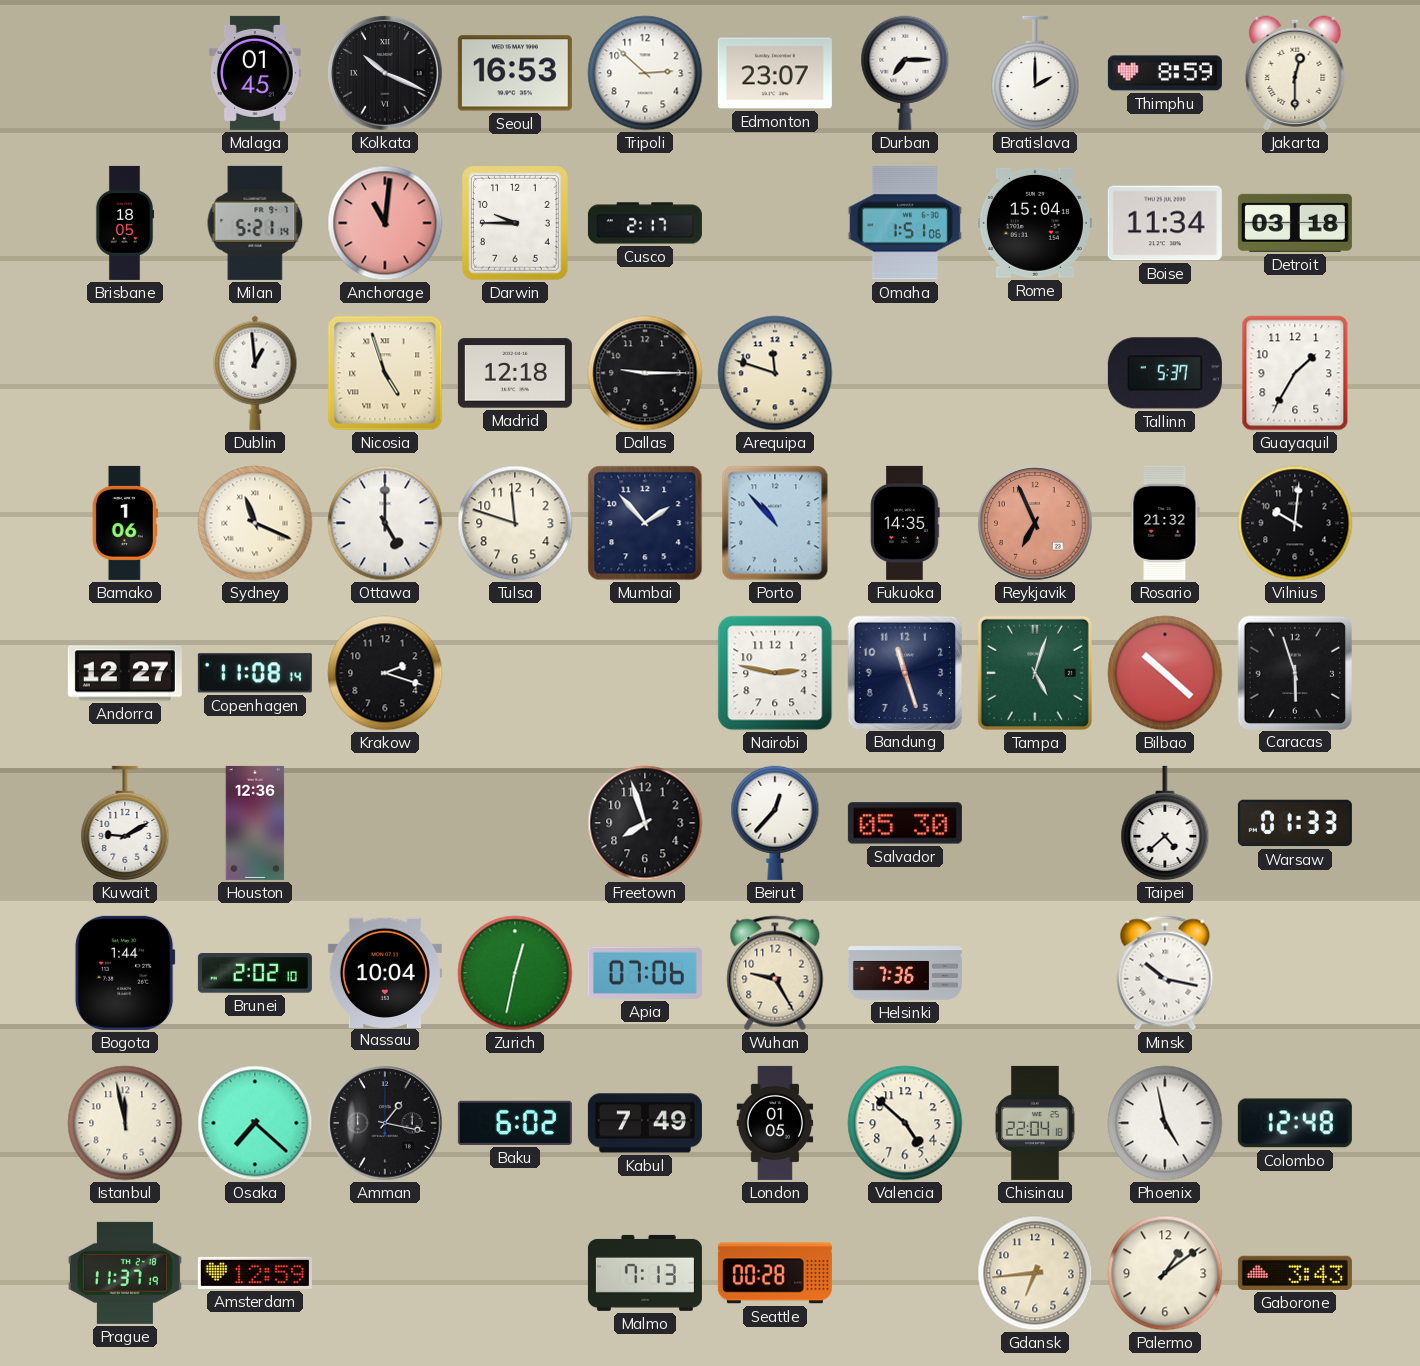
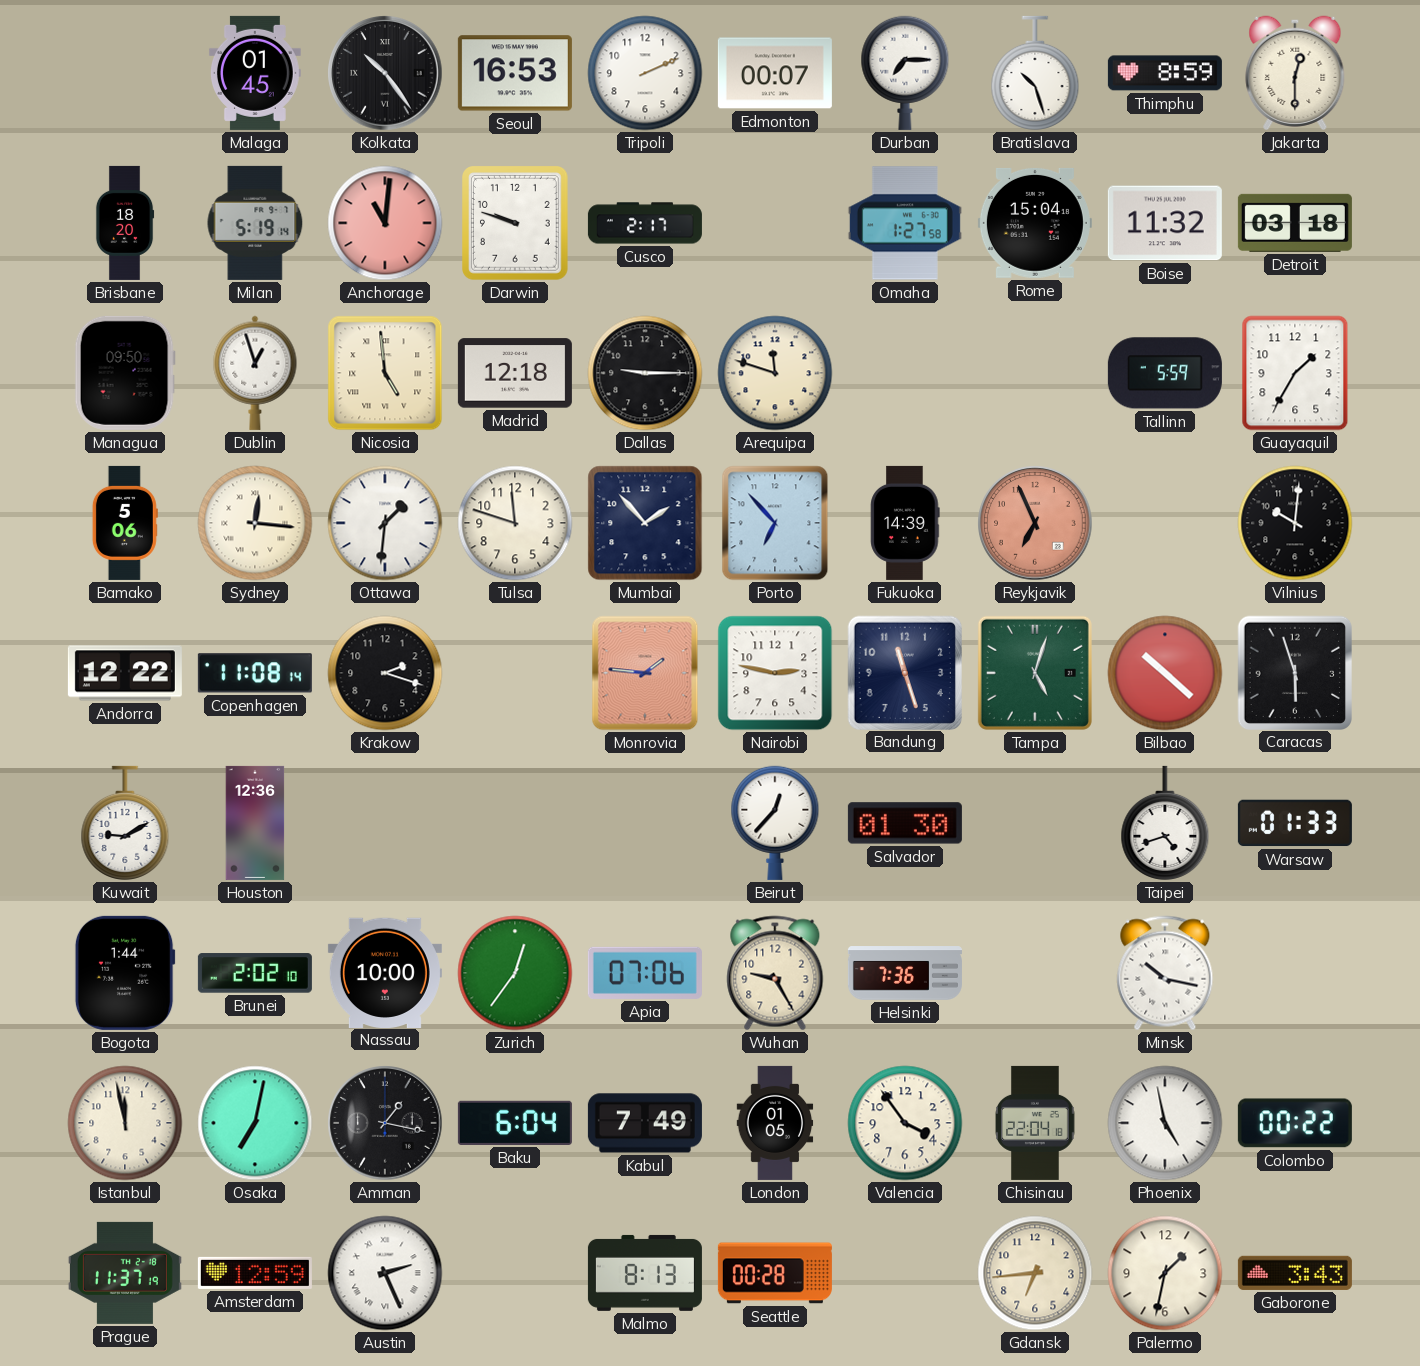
Kolkata: 10:19 -> 10:24
Tripoli: 2:52 -> 2:11
Edmonton: 23:07 -> 00:07
Bratislava: 2:00 -> 10:27
Brisbane: 18:05 -> 18:20
Milan: 5:21 -> 5:19
Darwin: 9:45 -> 9:48
Omaha: 1:51 -> 1:27
Boise: 11:34 -> 11:32
Managua: none -> 09:50
Dublin: 12:59 -> 12:57
Nicosia: 4:57 -> 4:59
Tallinn: 5:37 -> 5:59
Bamako: 1:06 -> 5:06
Sydney: 11:19 -> 12:16
Ottawa: 5:00 -> 1:31
Porto: 10:53 -> 6:53
Fukuoka: 14:35 -> 14:39
Rosario: 21:32 -> none
Andorra: 12:27 -> 12:22
Monrovia: none -> 1:46
Freetown: 7:57 -> none
Salvador: 05:30 -> 01:30
Taipei: 4:38 -> 4:42
Nassau: 10:04 -> 10:00
Zurich: 12:32 -> 12:36
Osaka: 7:22 -> 7:02
Baku: 6:02 -> 6:04
Valencia: 4:52 -> 3:54
Colombo: 12:48 -> 00:22
Austin: none -> 2:26
Malmo: 7:13 -> 8:13
Palermo: 1:09 -> 1:32
